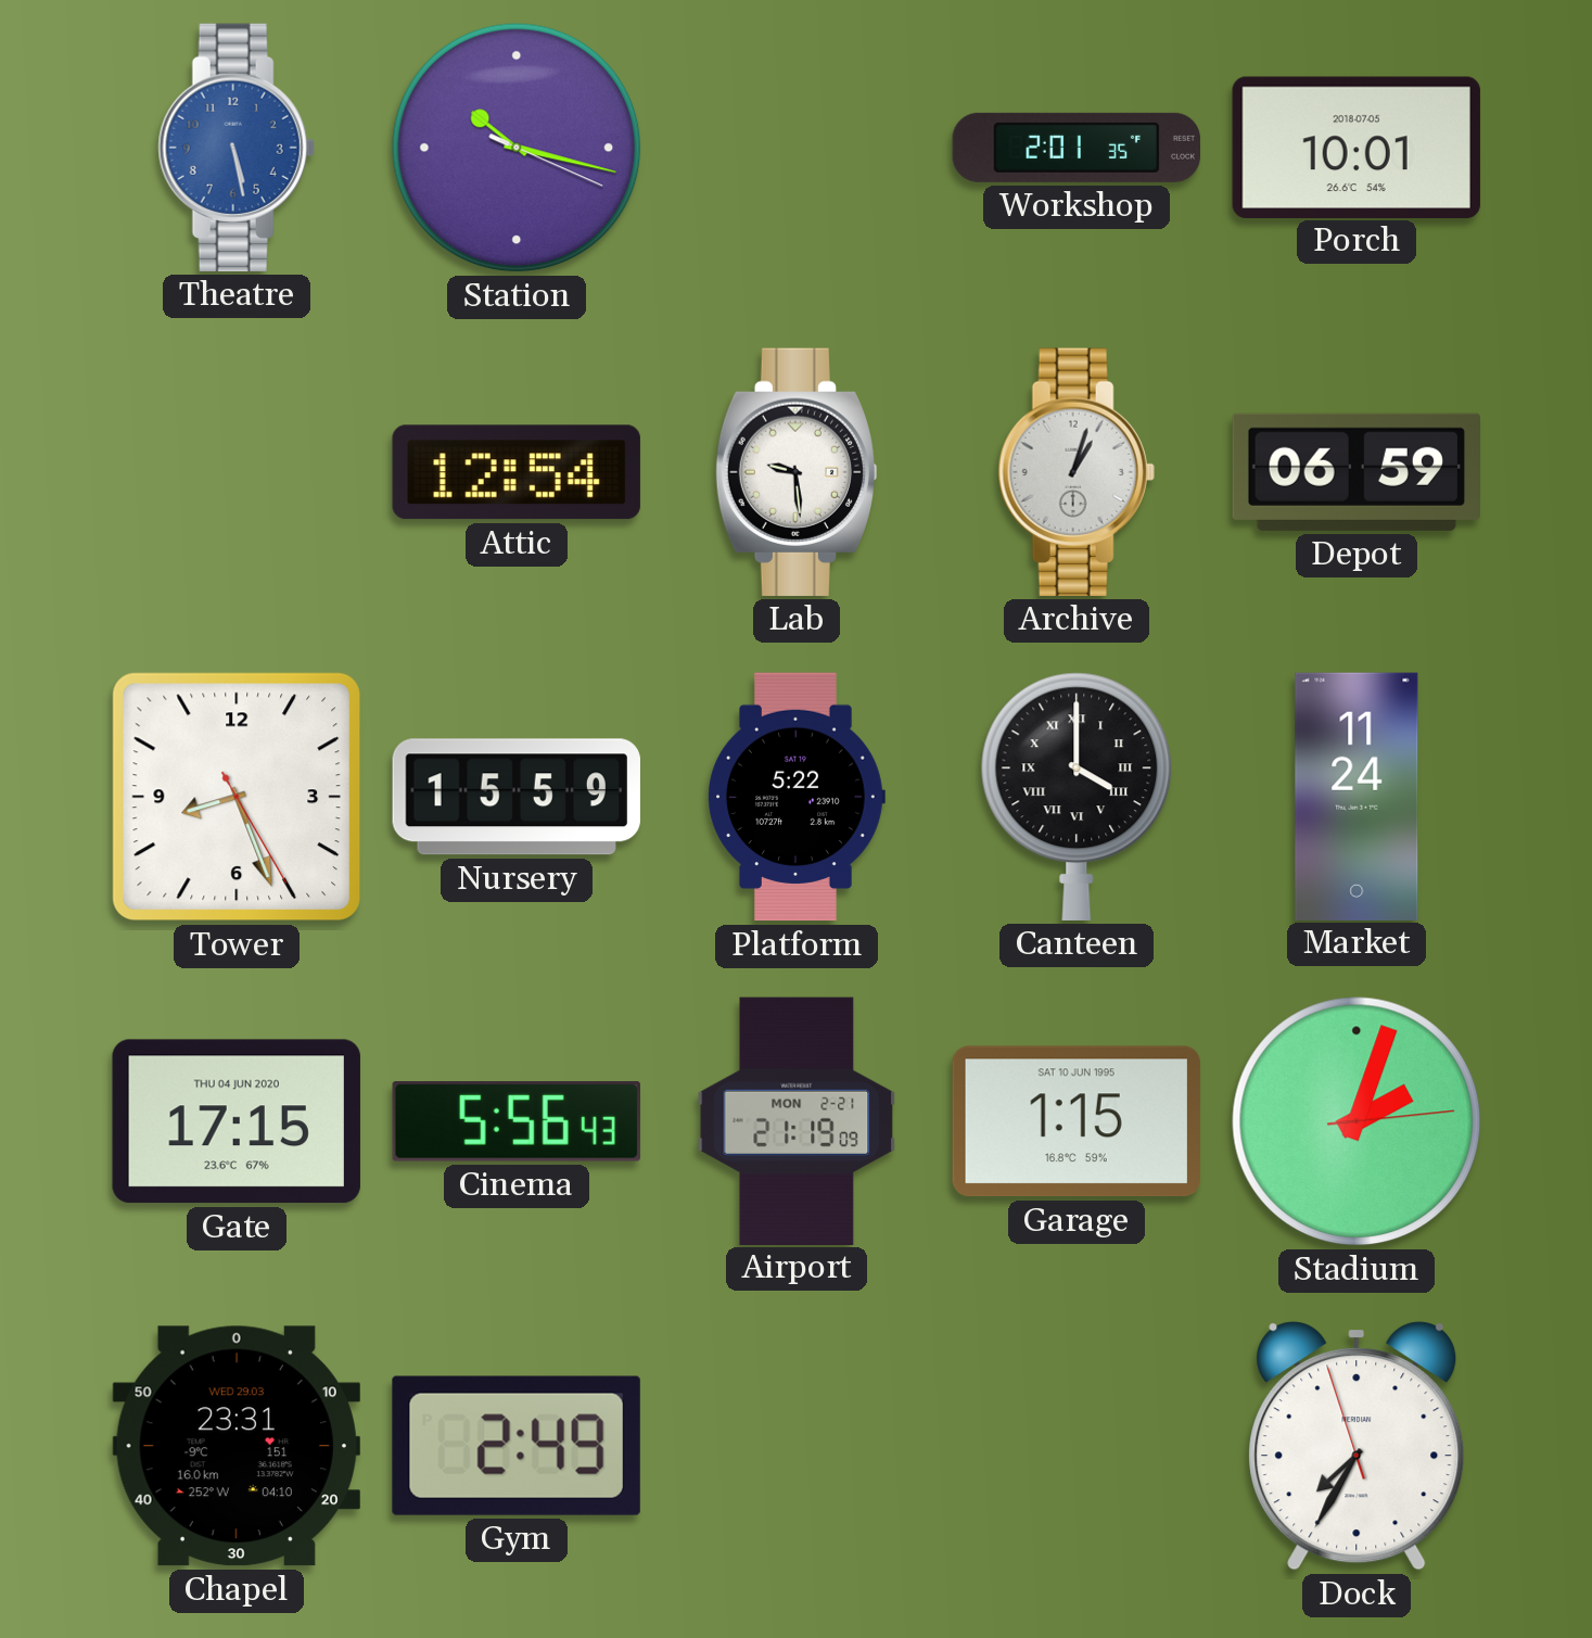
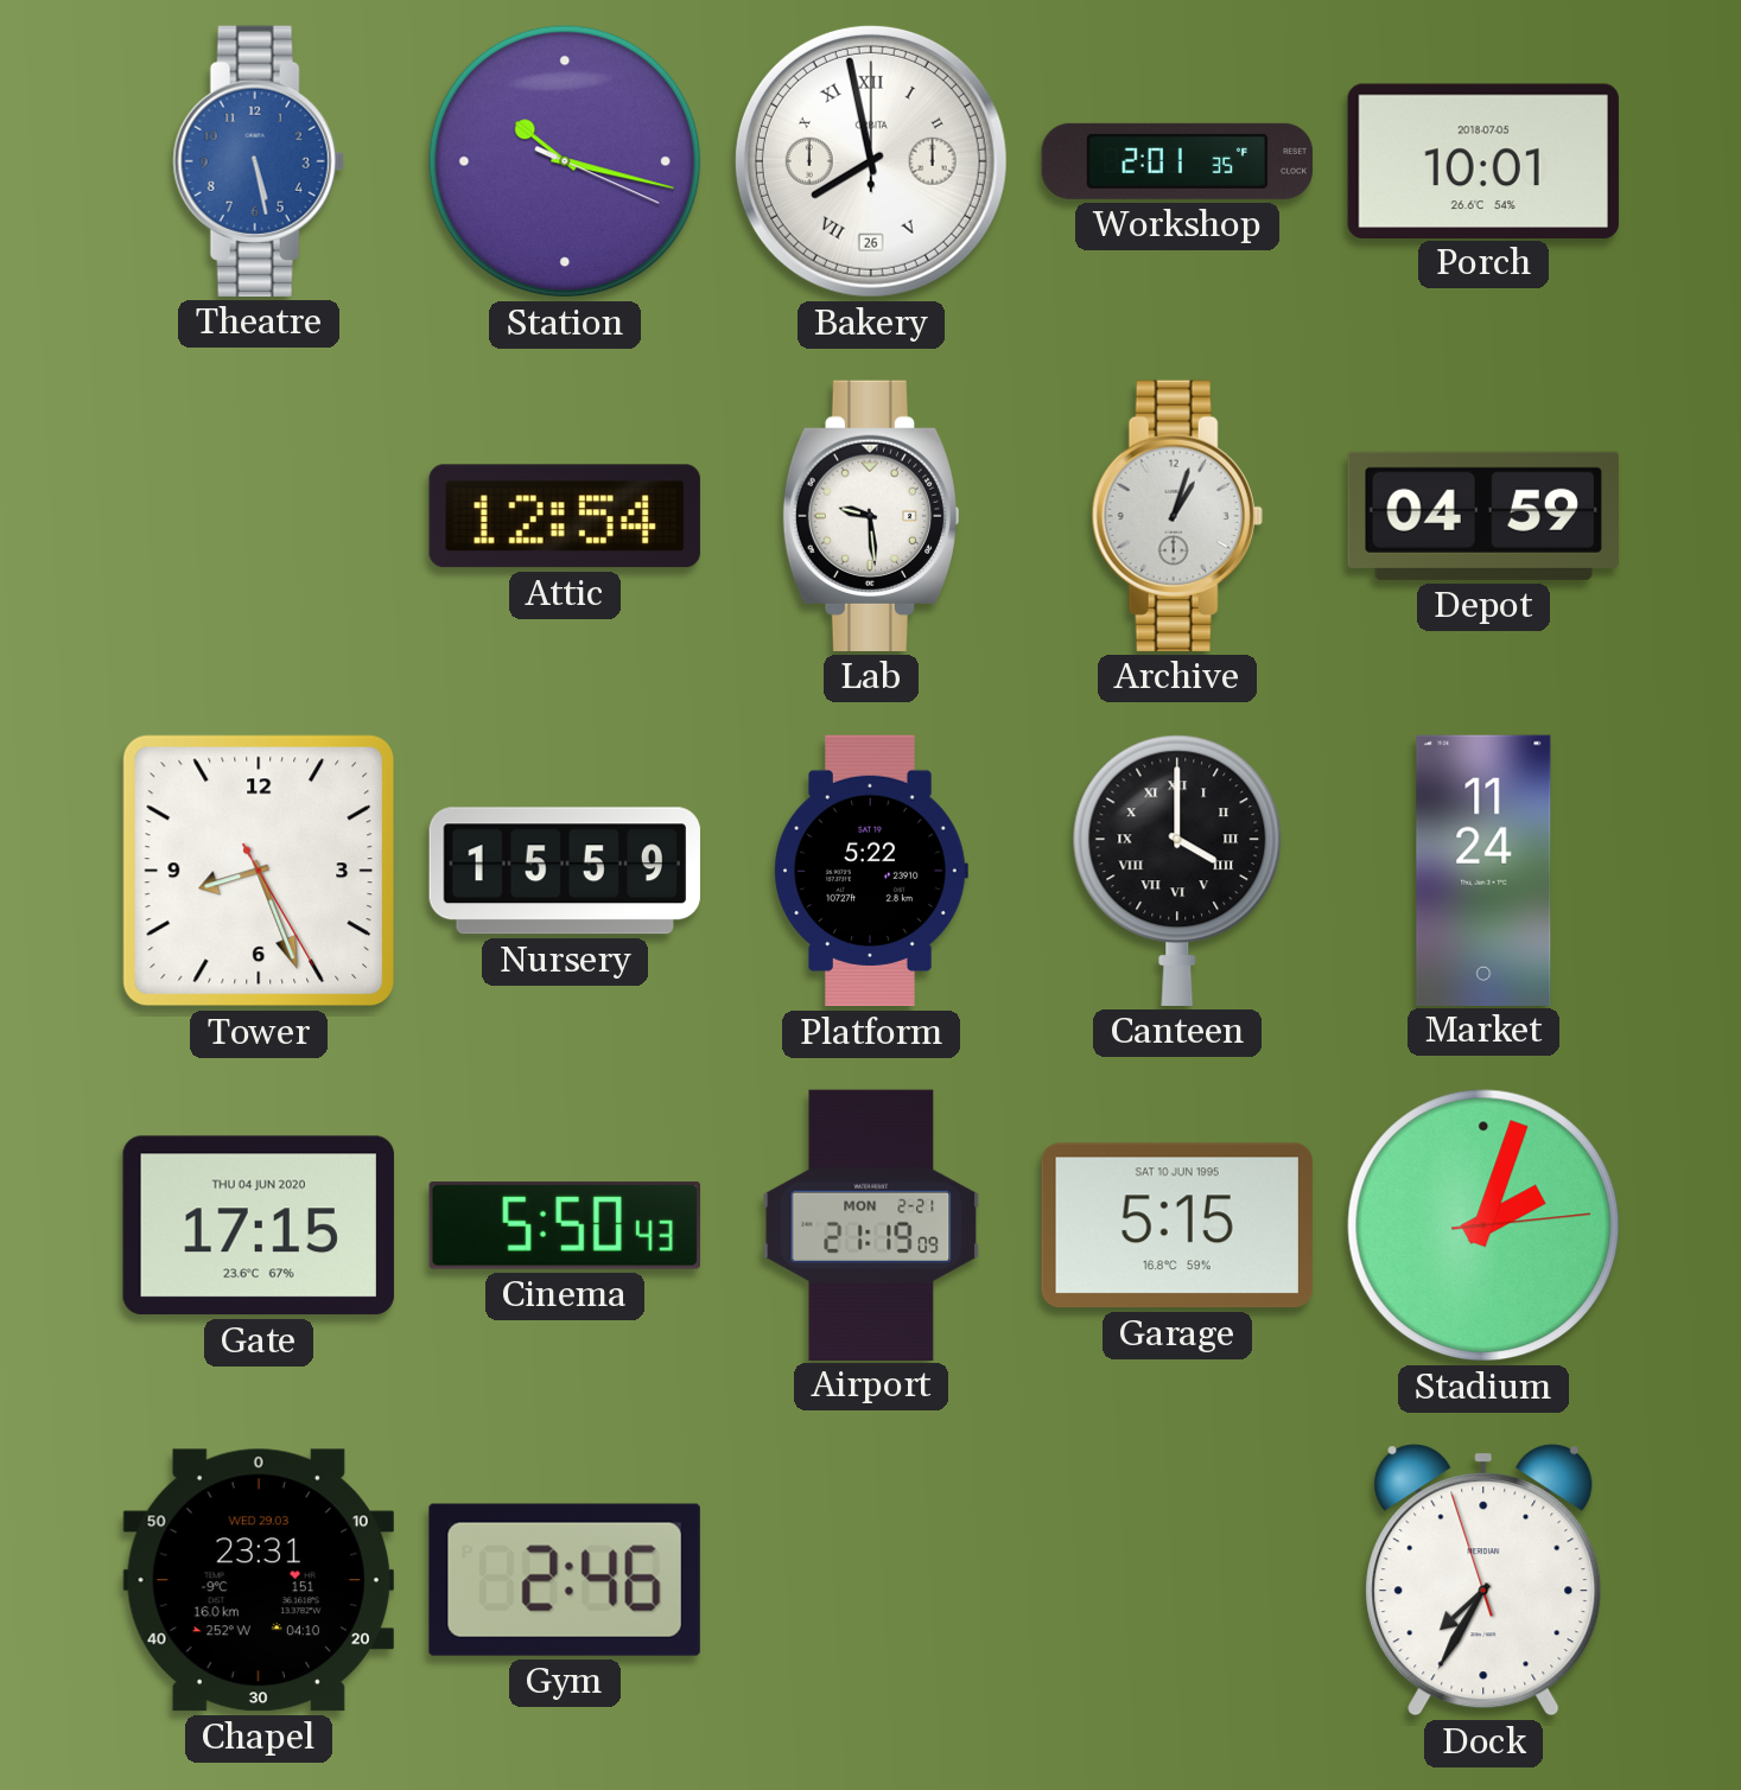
Bakery: none -> 7:58
Depot: 06:59 -> 04:59
Cinema: 5:56 -> 5:50
Garage: 1:15 -> 5:15
Gym: 2:49 -> 2:46
